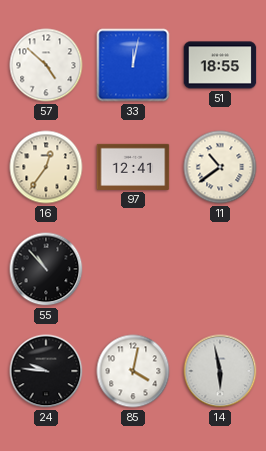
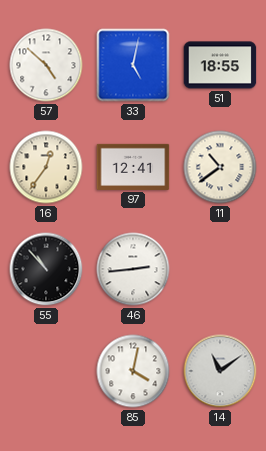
33: 12:02 -> 5:02
46: none -> 2:44
24: 9:46 -> none
14: 5:58 -> 11:09
